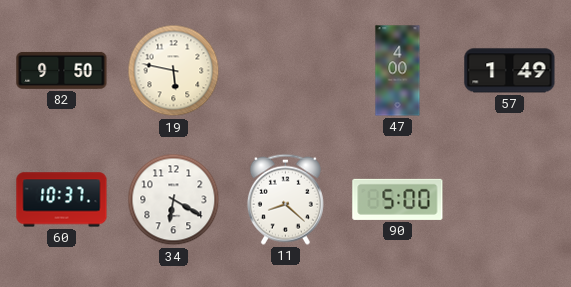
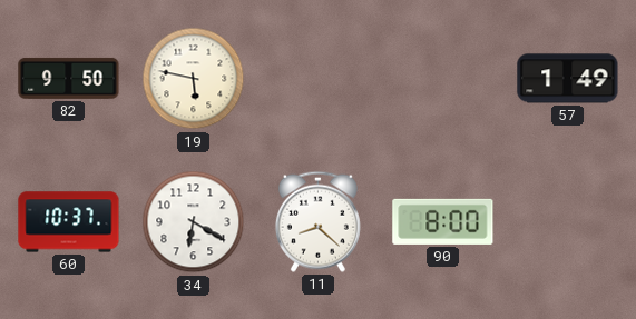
47: 4:00 -> none
90: 5:00 -> 8:00
